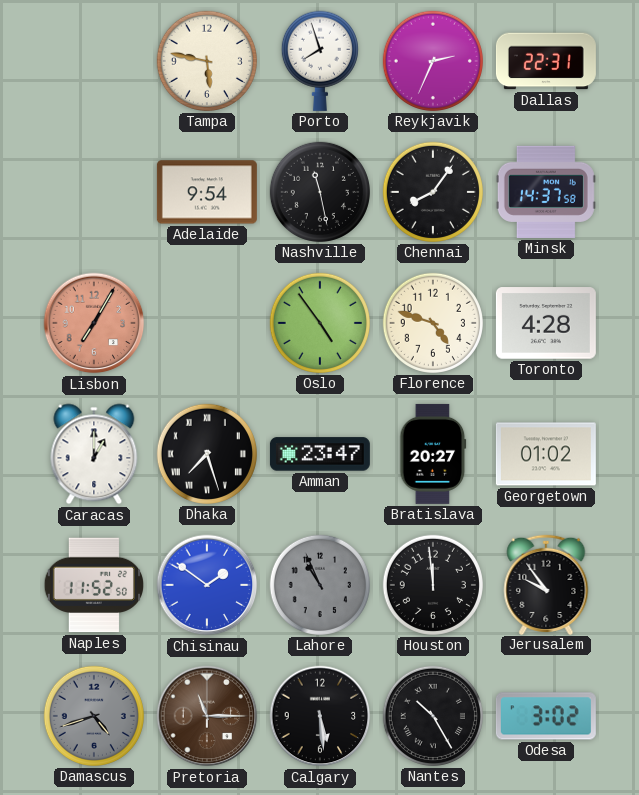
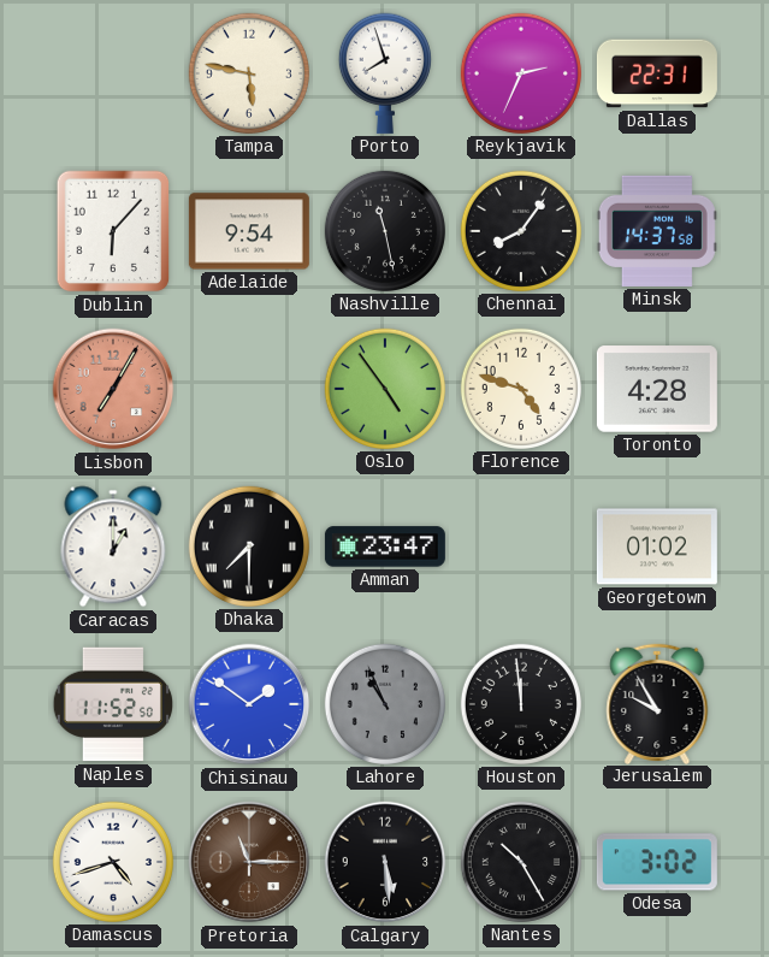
Dublin: none -> 6:07
Dhaka: 7:27 -> 7:30
Bratislava: 20:27 -> none
Jerusalem: 9:54 -> 9:55
Damascus dial: grey -> white
